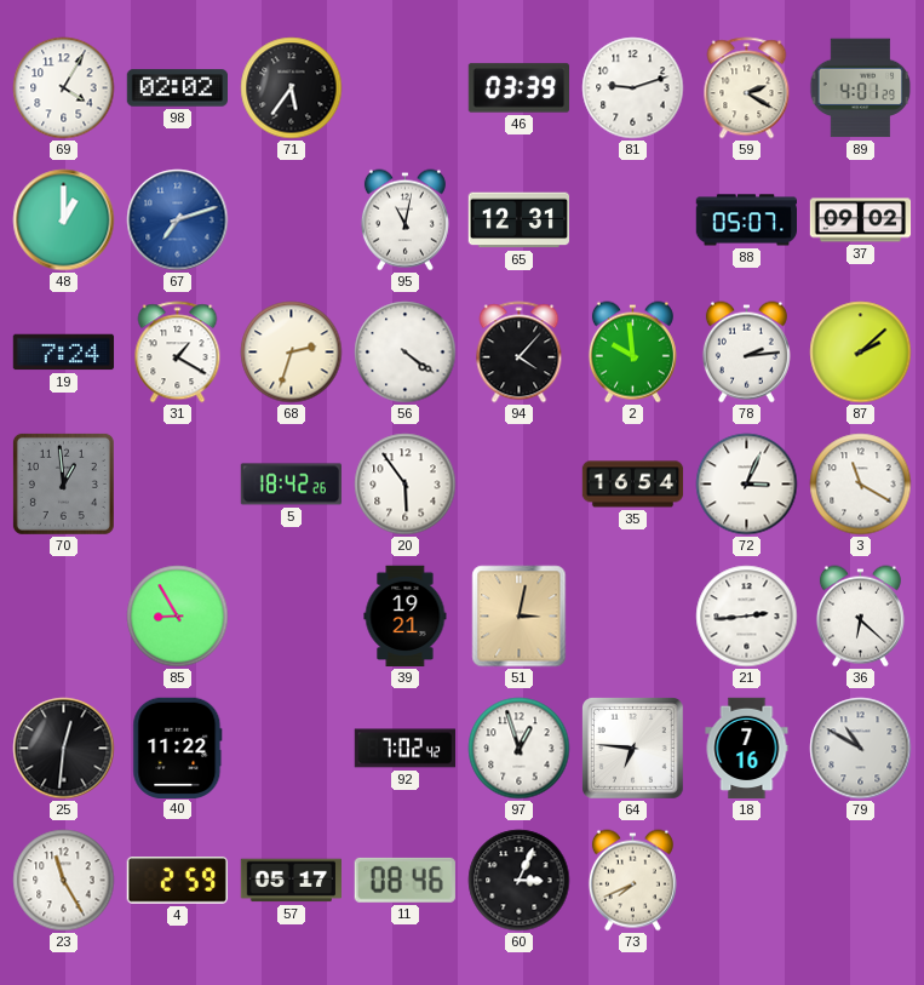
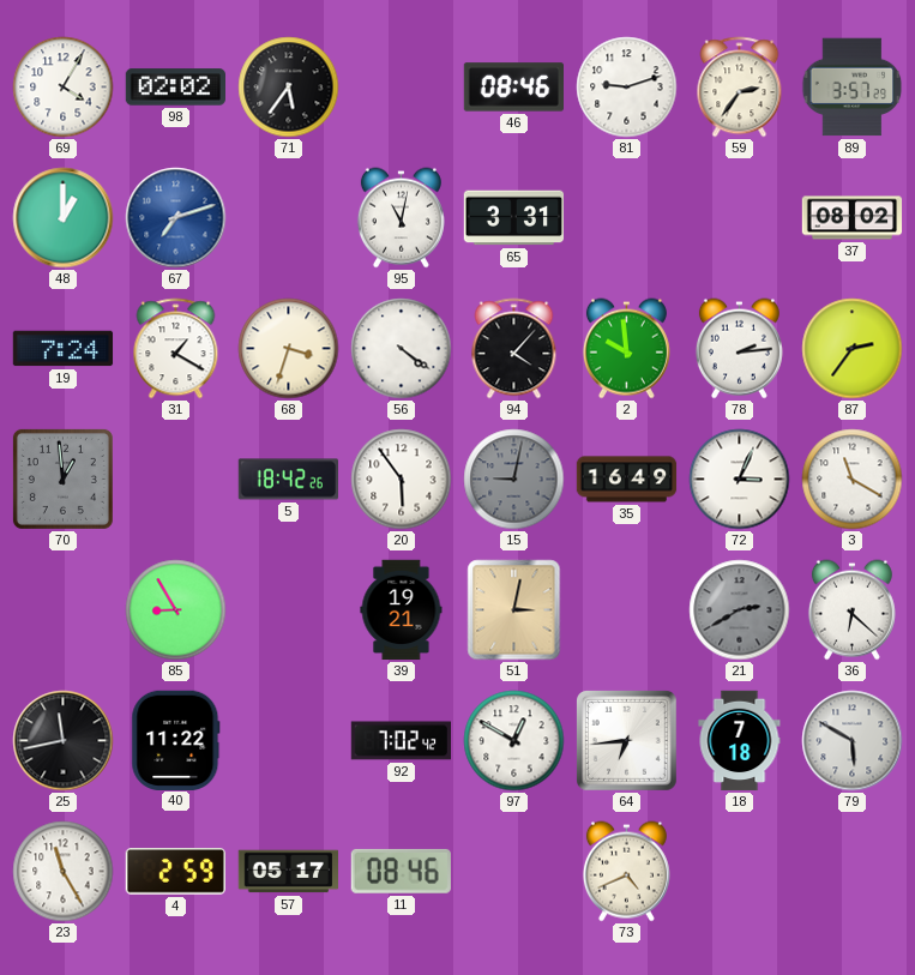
46: 03:39 -> 08:46
59: 2:20 -> 2:36
89: 4:01 -> 3:57
65: 12:31 -> 3:31
88: 05:07 -> none
37: 09:02 -> 08:02
68: 2:33 -> 3:33
87: 2:08 -> 2:36
15: none -> 9:02
35: 16:54 -> 16:49
21: 2:44 -> 2:40
21 dial: white -> grey
25: 12:31 -> 11:43
97: 12:57 -> 12:50
64: 6:46 -> 6:44
18: 7:16 -> 7:18
79: 10:50 -> 5:50
60: 3:04 -> none
73: 7:41 -> 4:41
